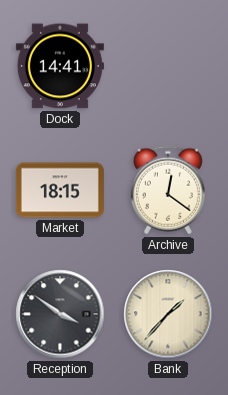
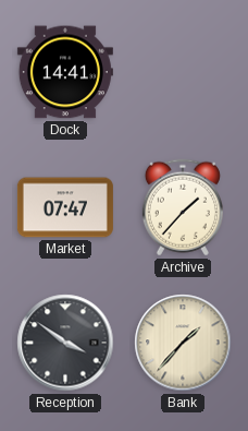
Market: 18:15 -> 07:47
Archive: 12:21 -> 1:37
